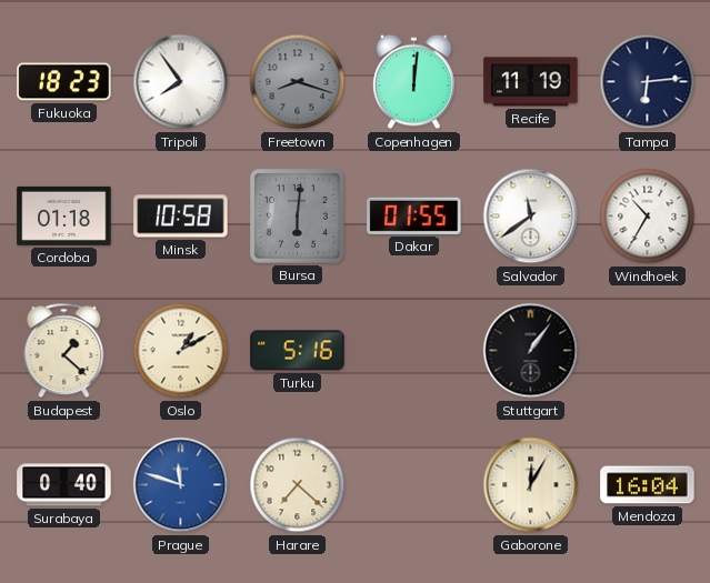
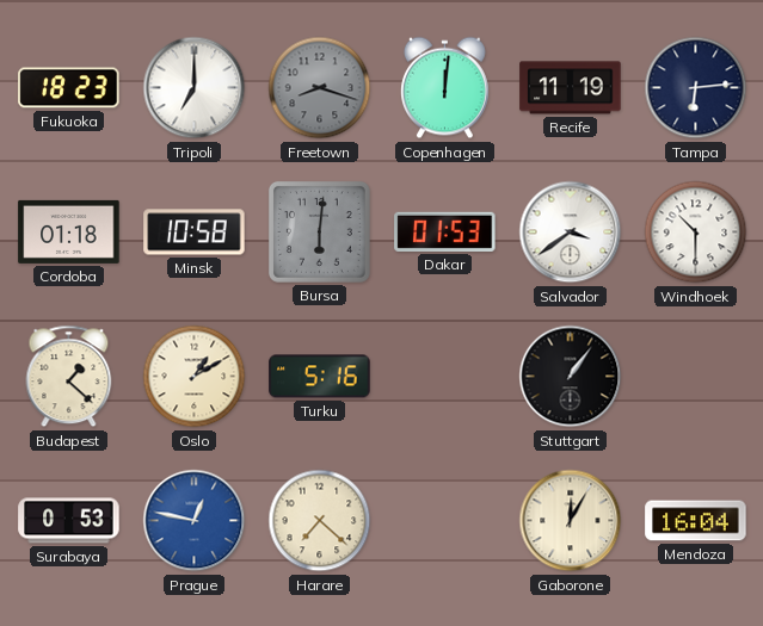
Tripoli: 7:54 -> 7:00
Dakar: 01:55 -> 01:53
Salvador: 11:39 -> 3:39
Windhoek: 10:35 -> 10:30
Surabaya: 0:40 -> 0:53
Prague: 11:48 -> 12:47
